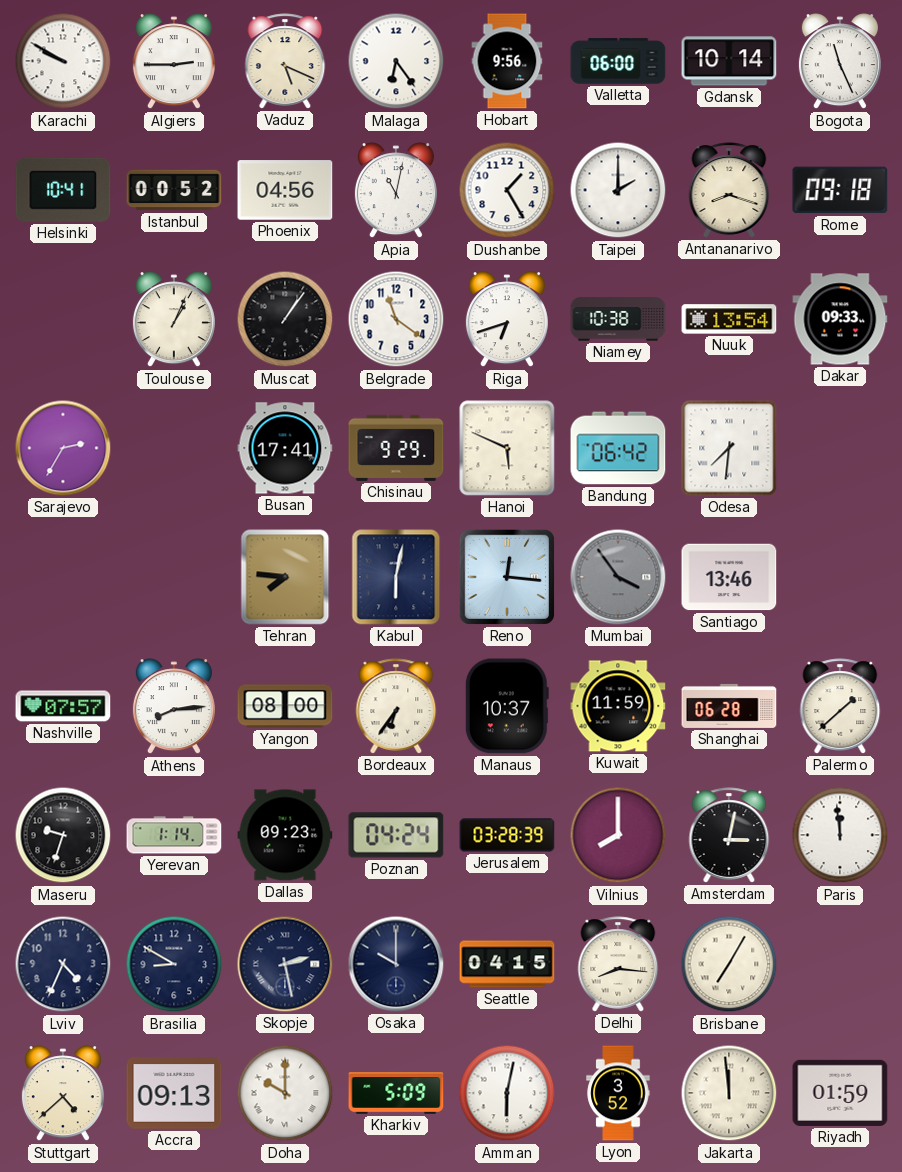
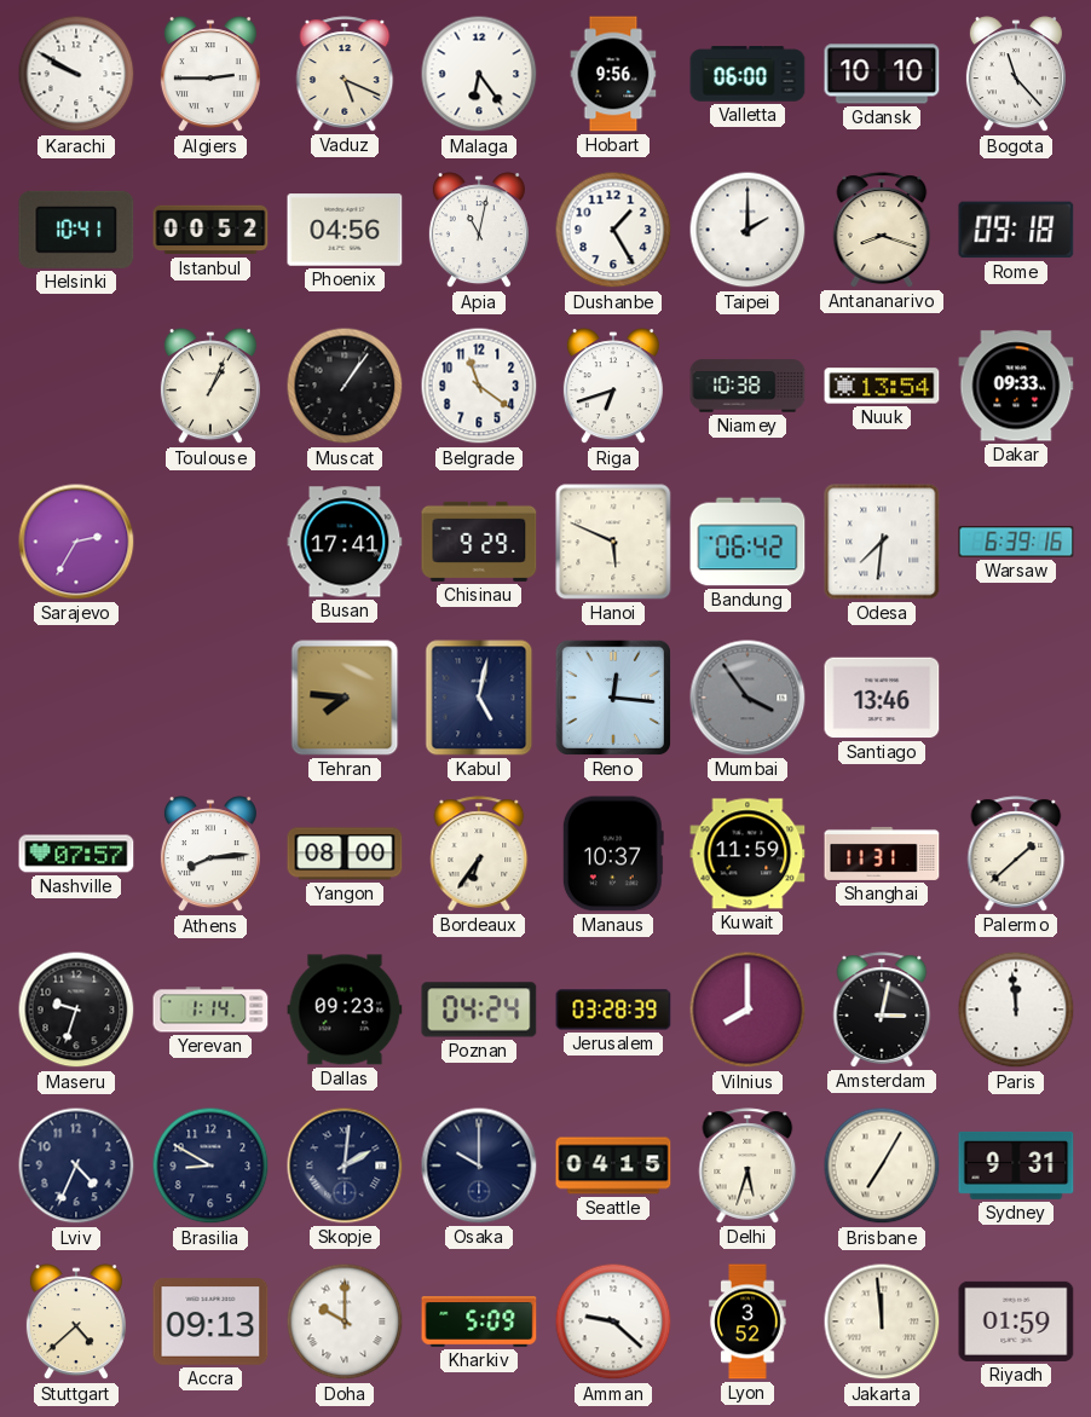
Gdansk: 10:14 -> 10:10
Bogota: 11:26 -> 11:23
Warsaw: none -> 6:39
Kabul: 6:02 -> 5:02
Shanghai: 06:28 -> 11:31
Skopje: 2:28 -> 2:01
Delhi: 8:16 -> 5:33
Sydney: none -> 9:31
Amman: 6:02 -> 9:22
